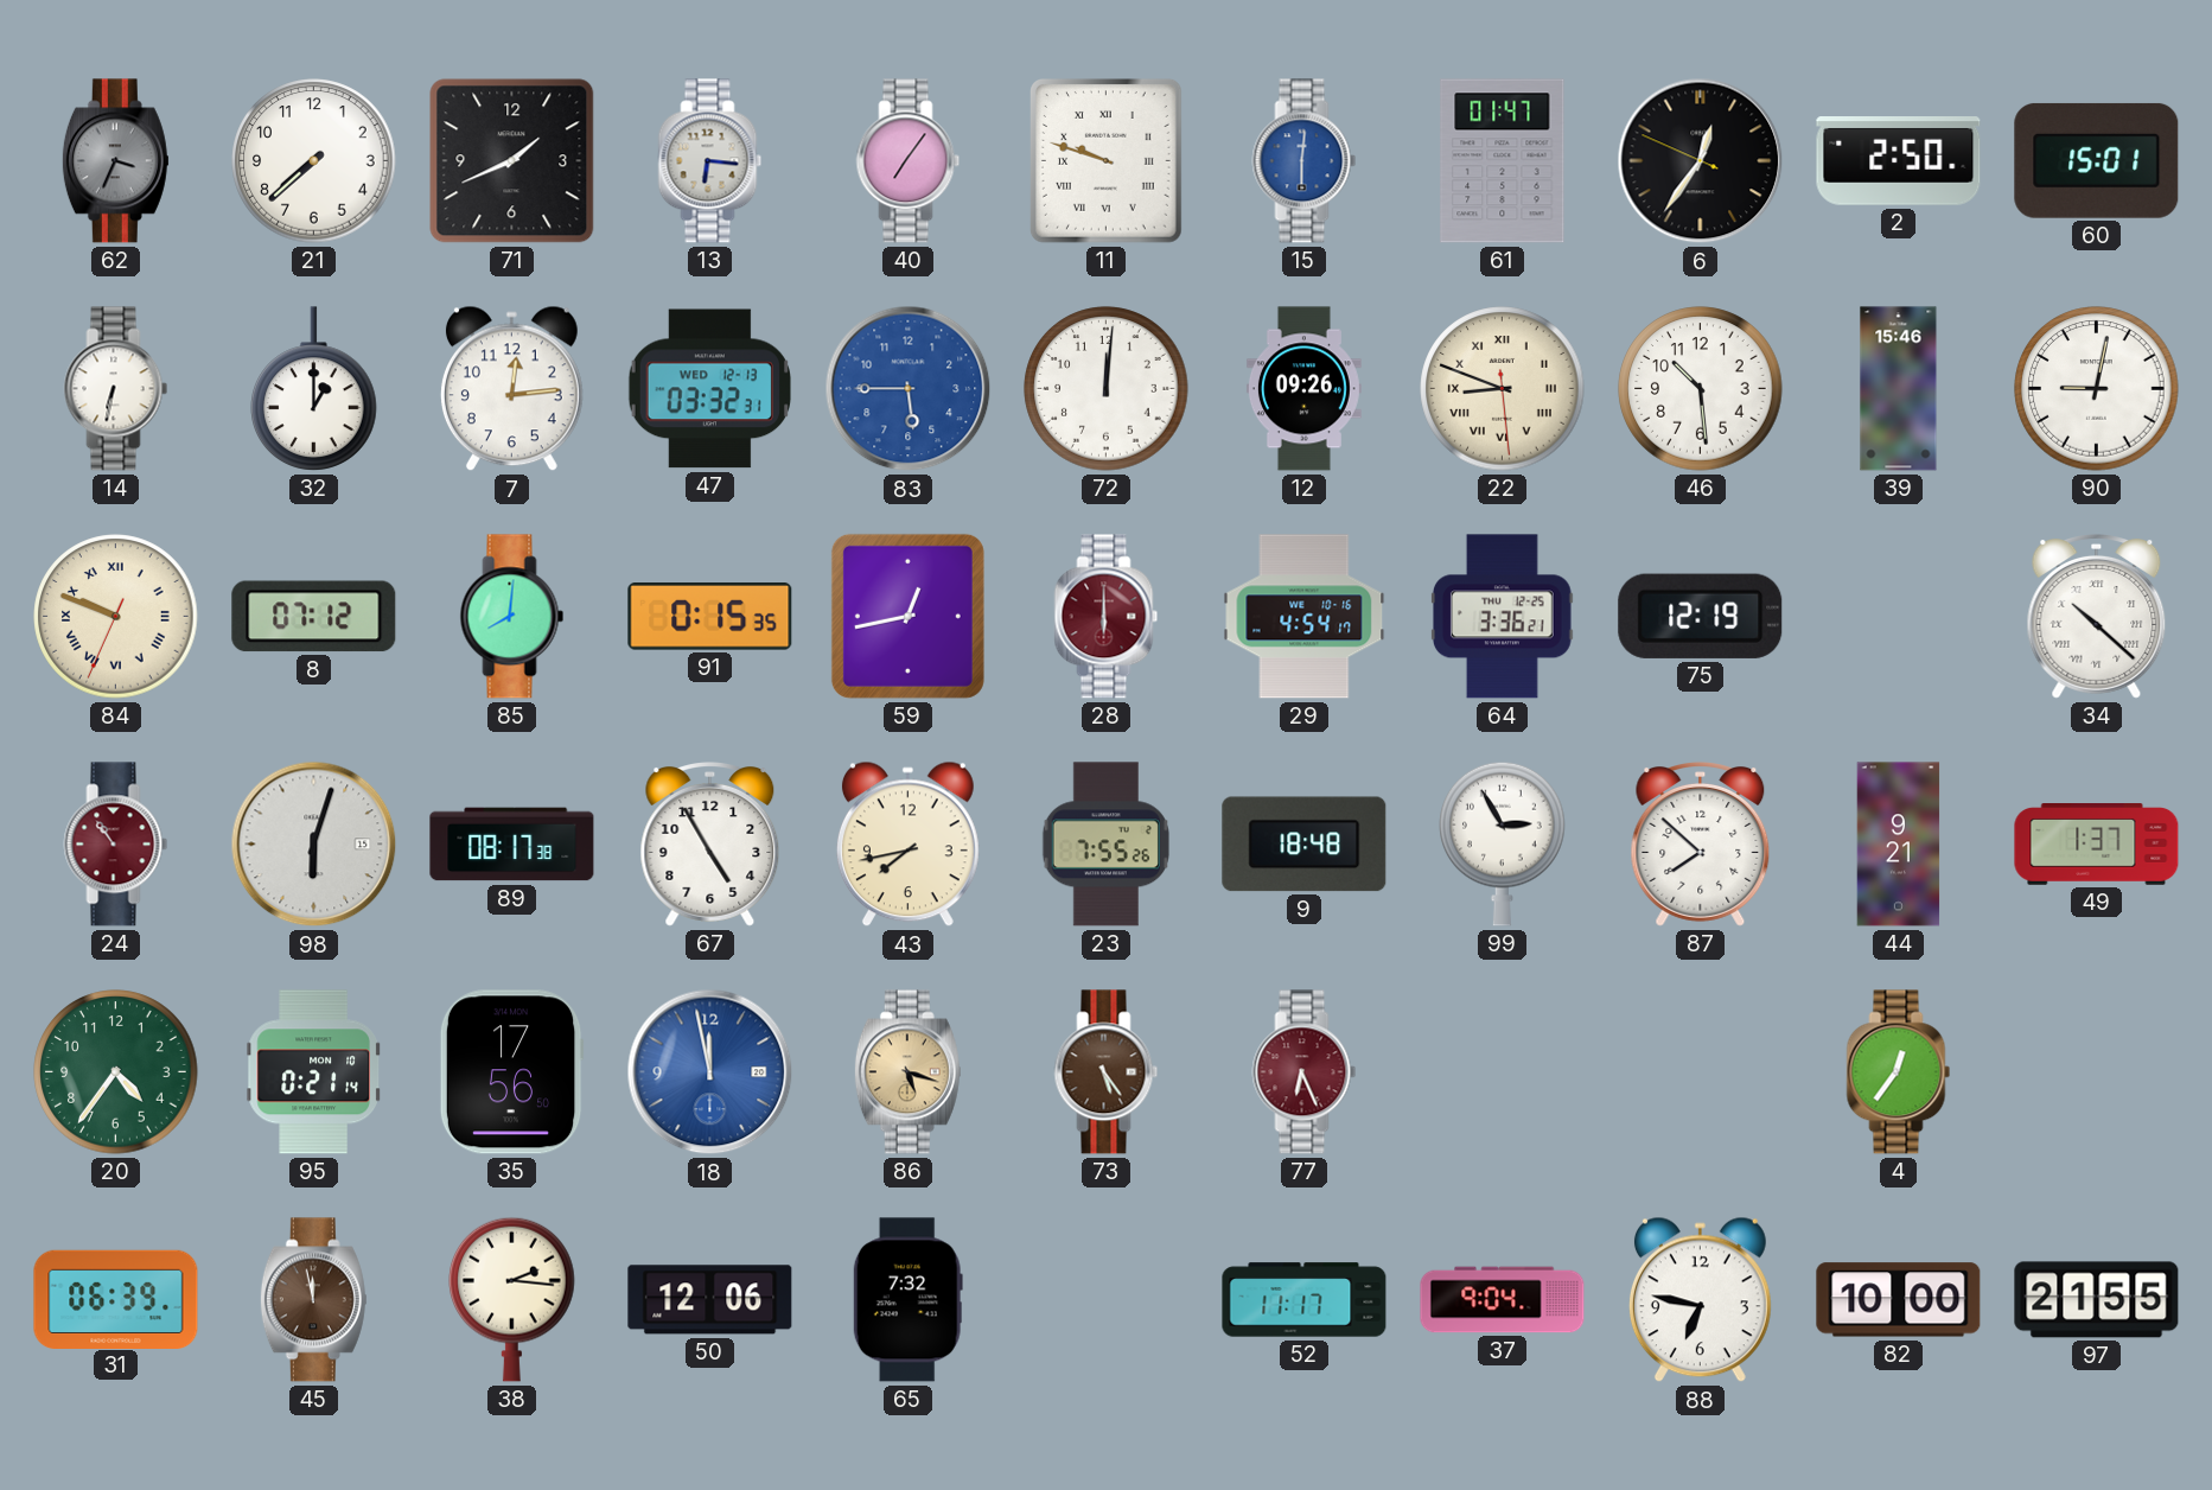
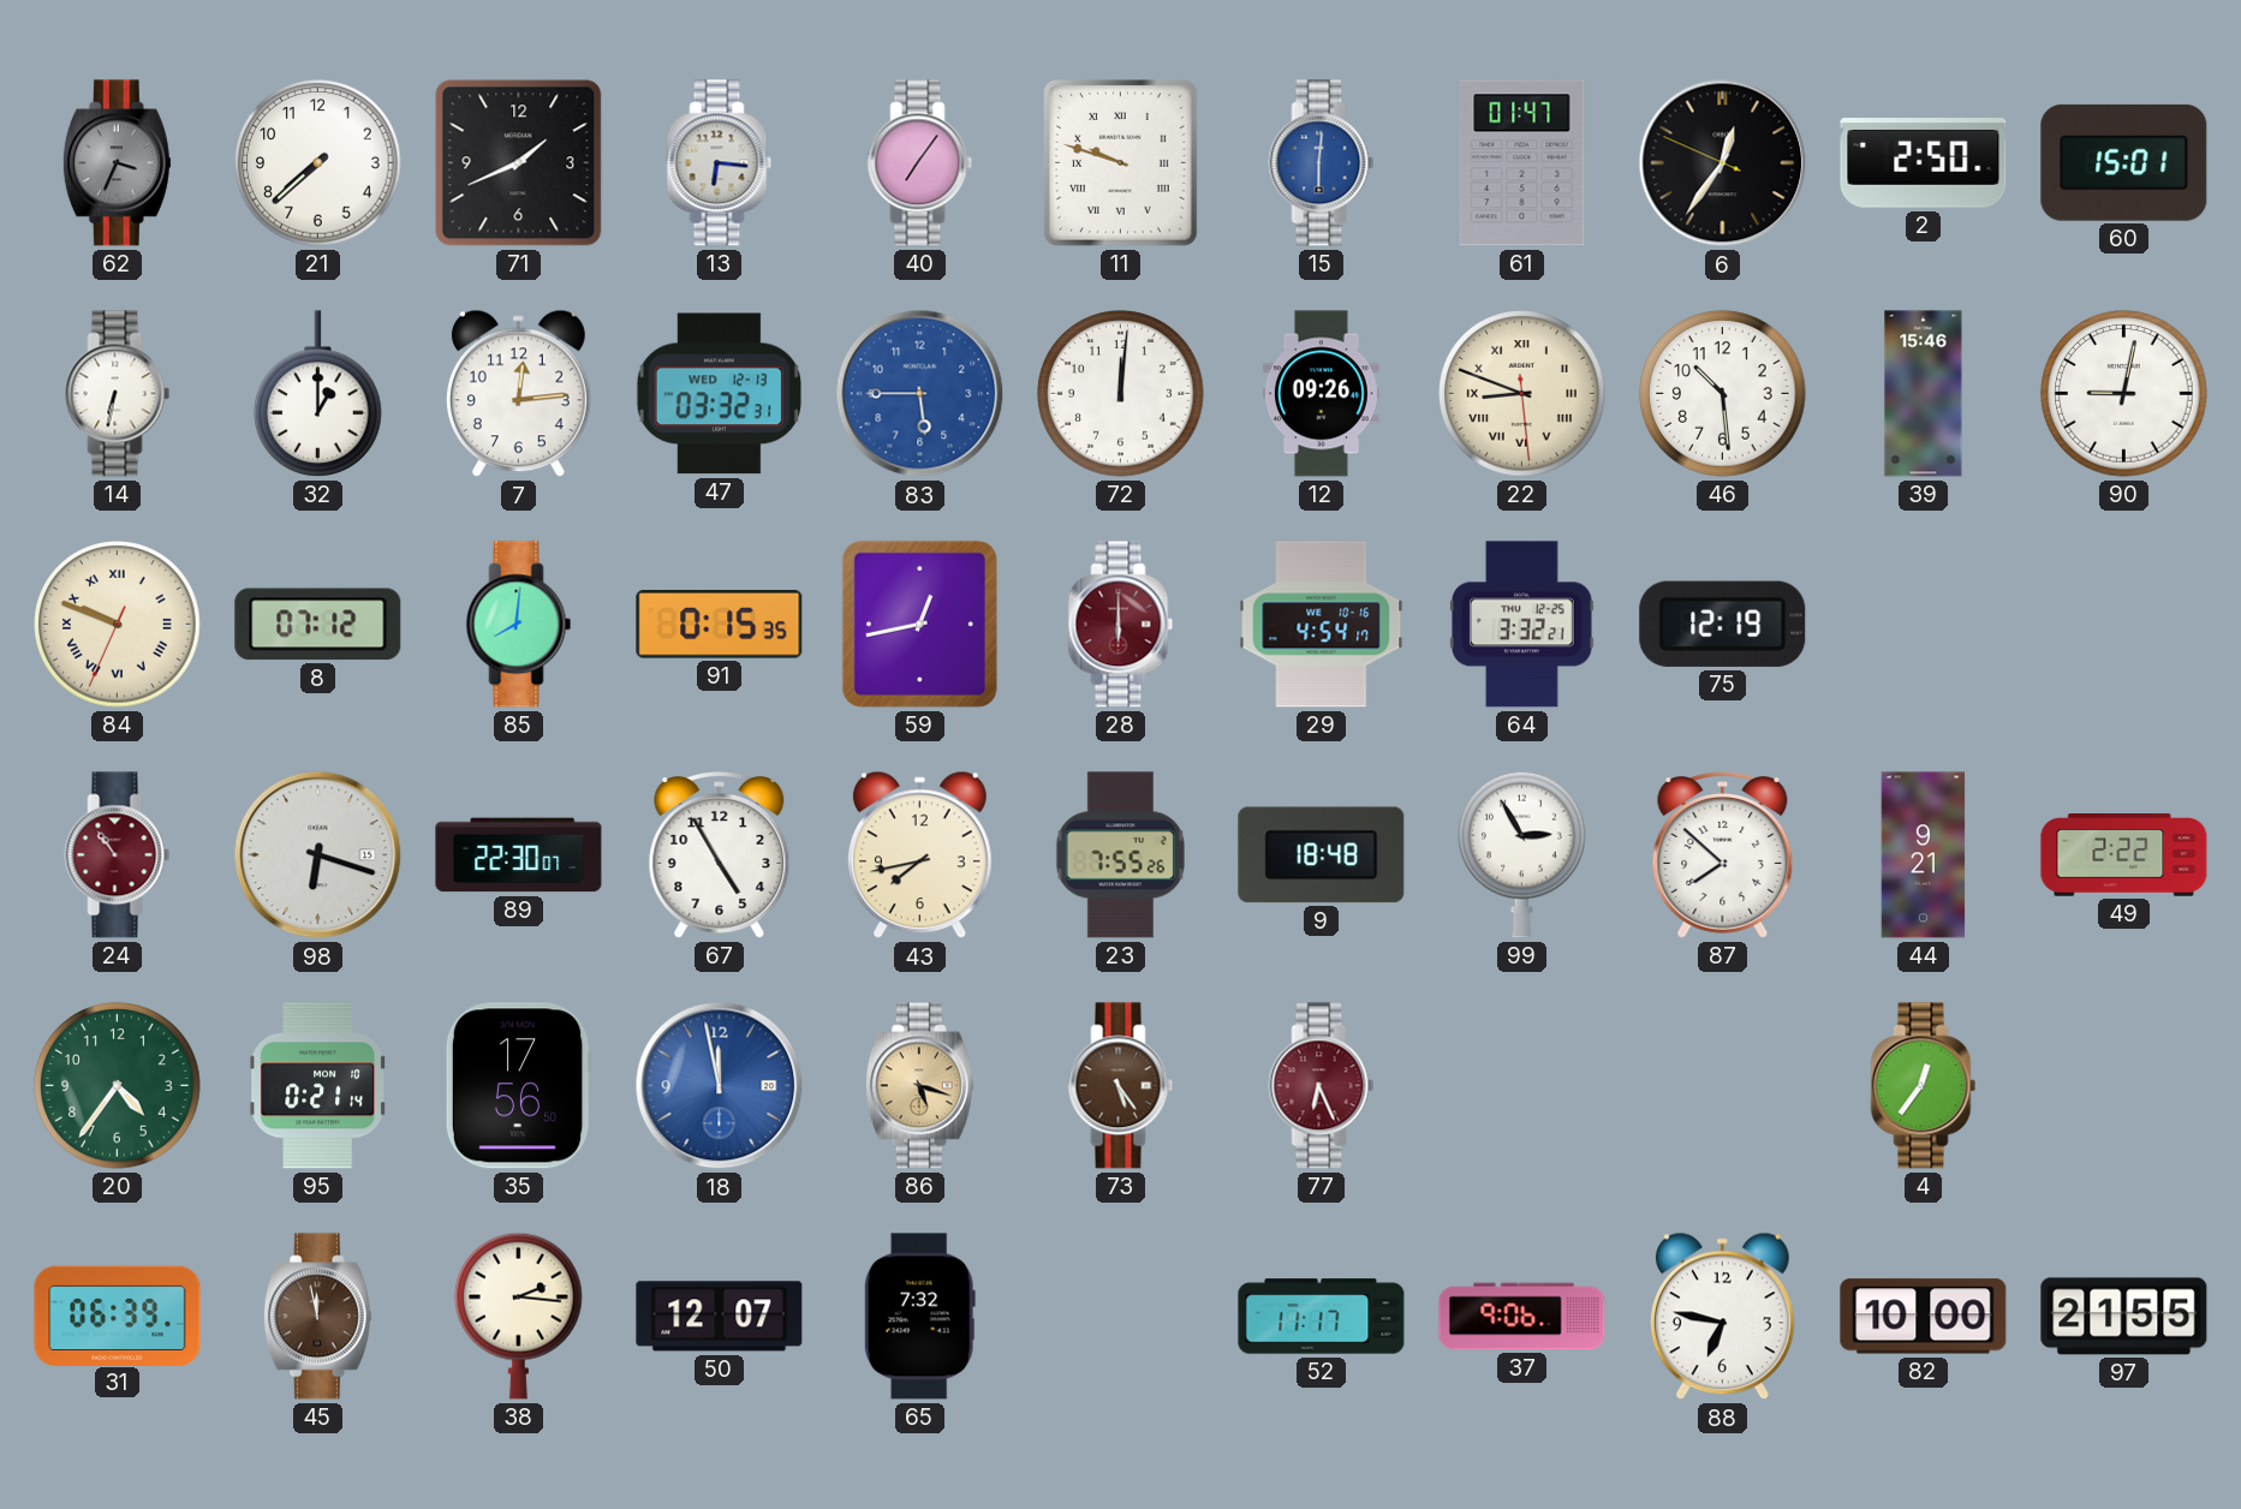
64: 3:36 -> 3:32
34: 10:22 -> none
98: 6:03 -> 6:18
89: 08:17 -> 22:30
49: 1:37 -> 2:22
50: 12:06 -> 12:07
37: 9:04 -> 9:06
